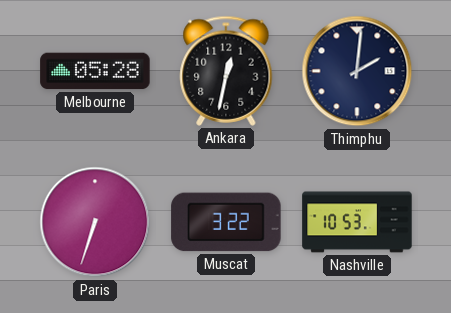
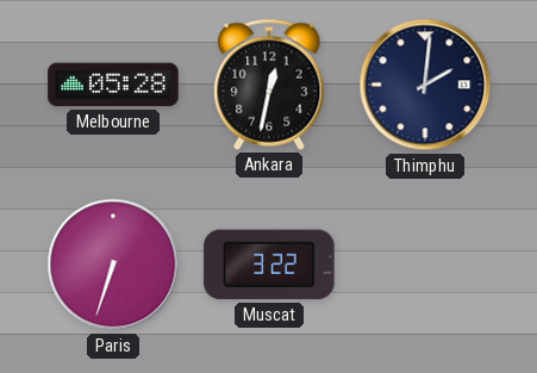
Nashville: 10:53 -> none
